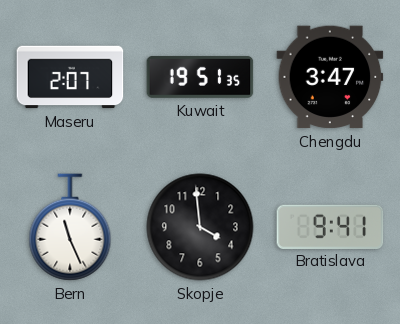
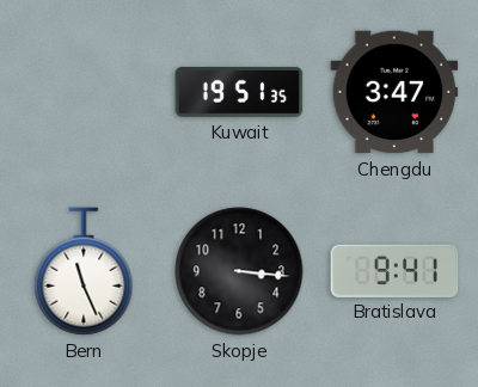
Maseru: 2:07 -> none
Skopje: 3:59 -> 3:16
